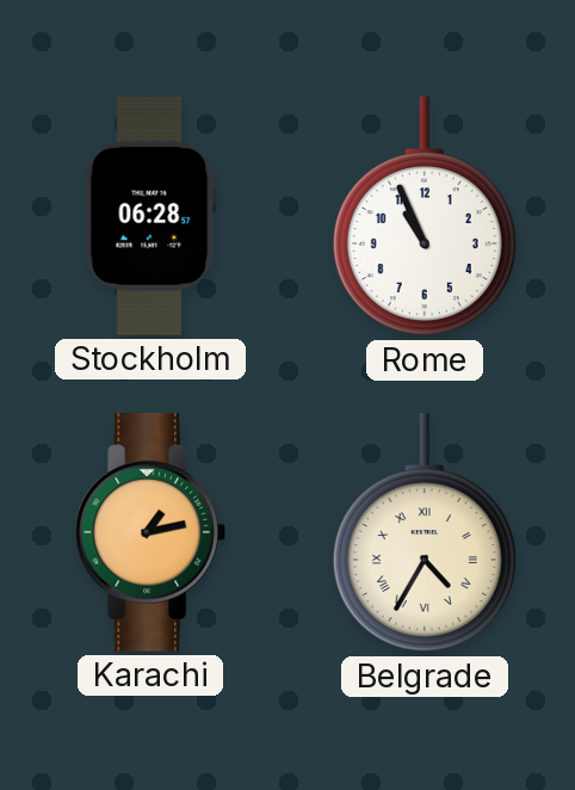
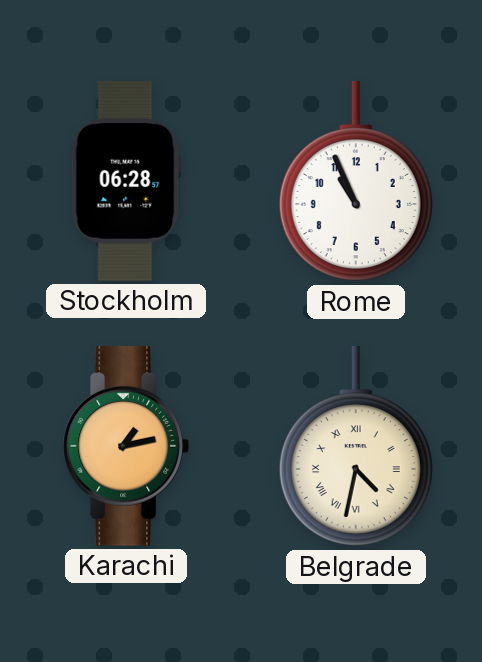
Belgrade: 4:35 -> 4:32
